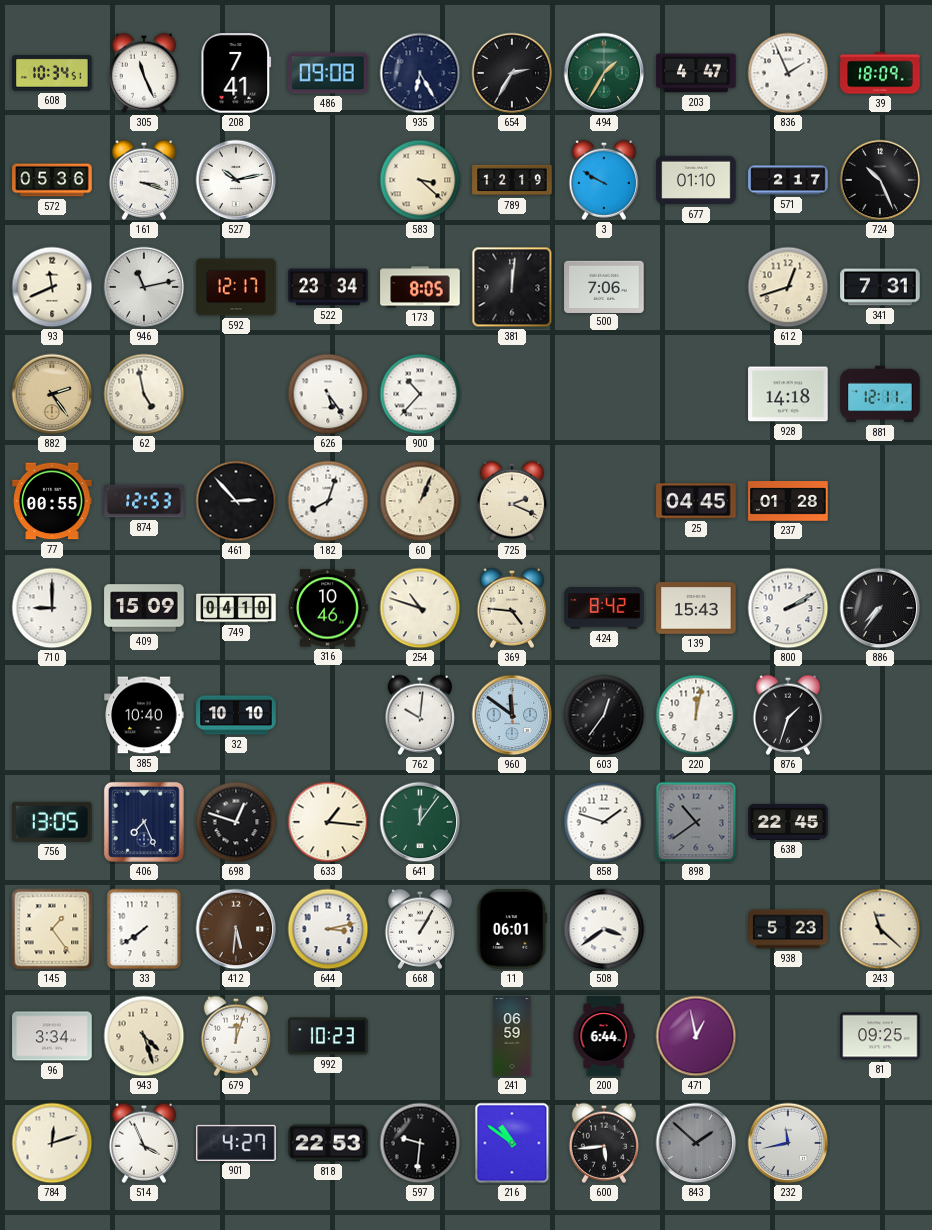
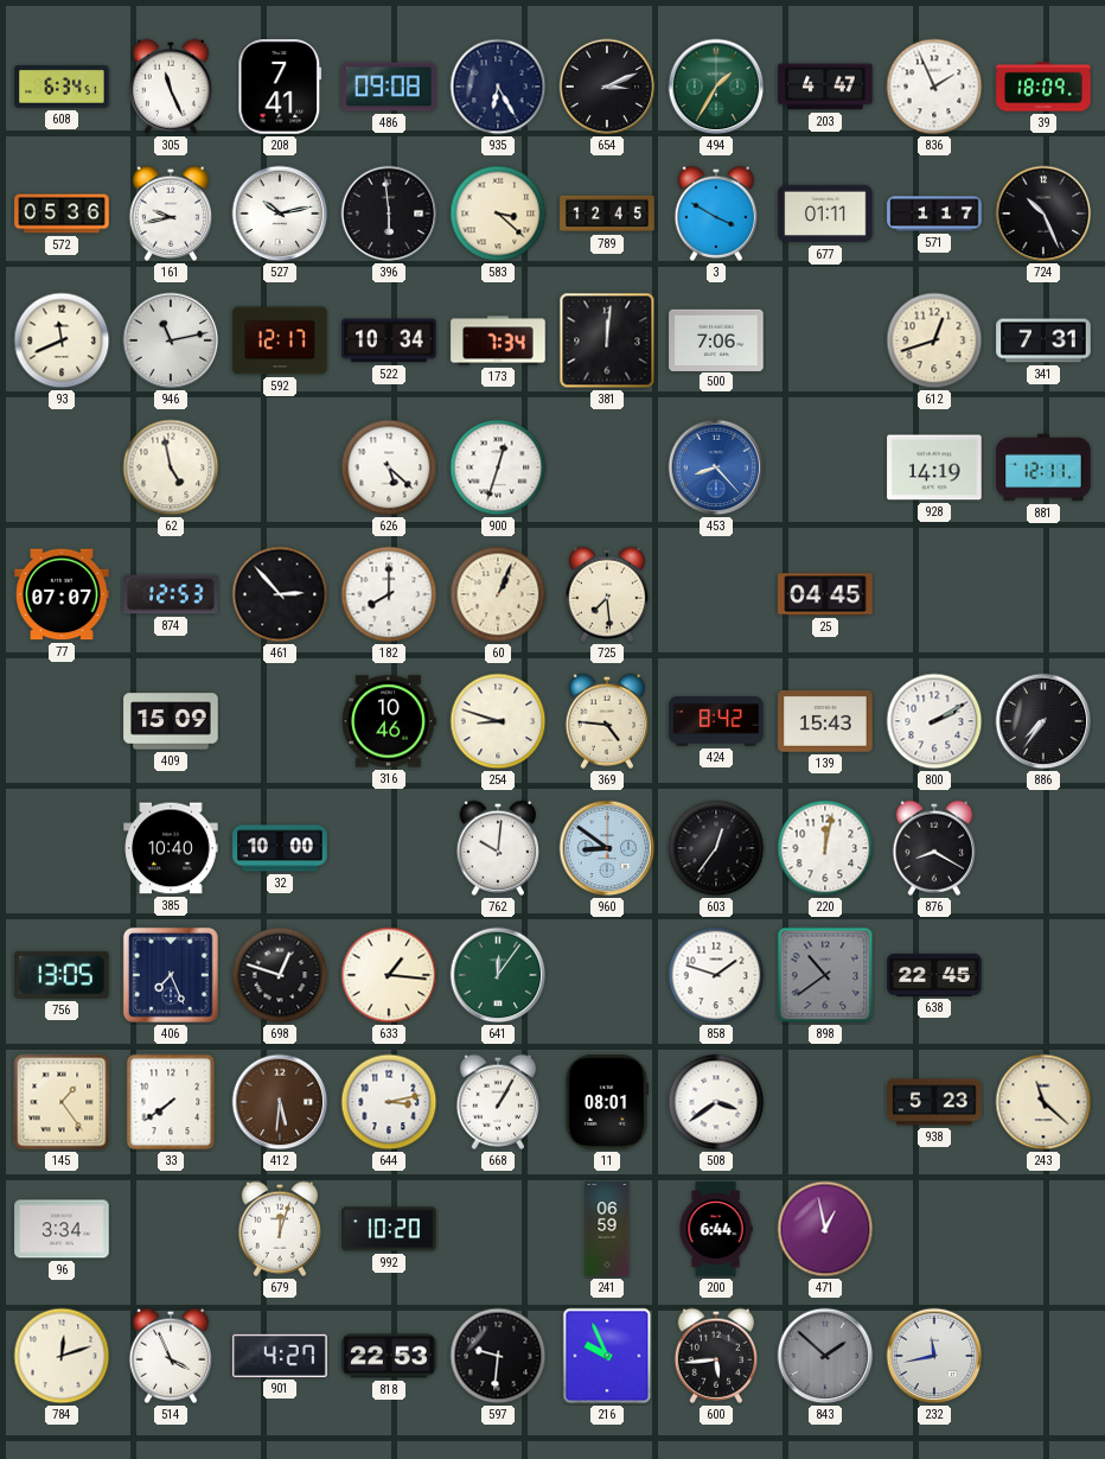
608: 10:34 -> 6:34
654: 2:35 -> 3:11
161: 3:18 -> 9:43
396: none -> 5:59
789: 12:19 -> 12:45
3: 9:50 -> 3:50
677: 01:10 -> 01:11
571: 2:17 -> 1:17
522: 23:34 -> 10:34
173: 8:05 -> 7:34
882: 2:24 -> none
626: 5:24 -> 5:22
900: 10:37 -> 12:33
453: none -> 8:23
928: 14:18 -> 14:19
77: 00:55 -> 07:07
182: 8:03 -> 8:00
725: 2:19 -> 7:29
237: 01:28 -> none
710: 9:00 -> none
749: 04:10 -> none
254: 10:48 -> 8:48
32: 10:10 -> 10:00
960: 11:51 -> 8:51
876: 1:33 -> 8:20
11: 06:01 -> 08:01
943: 4:27 -> none
992: 10:23 -> 10:20
81: 09:25 -> none
216: 10:51 -> 9:56
